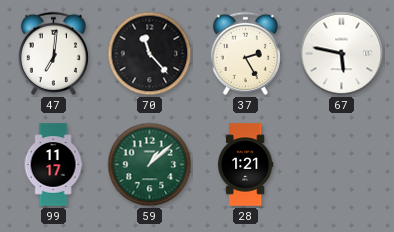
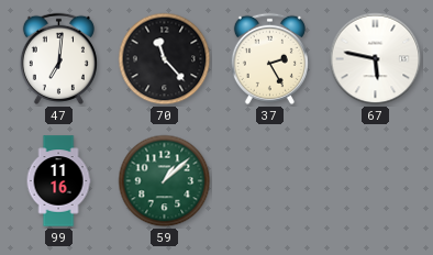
99: 11:17 -> 11:16
28: 1:21 -> none
